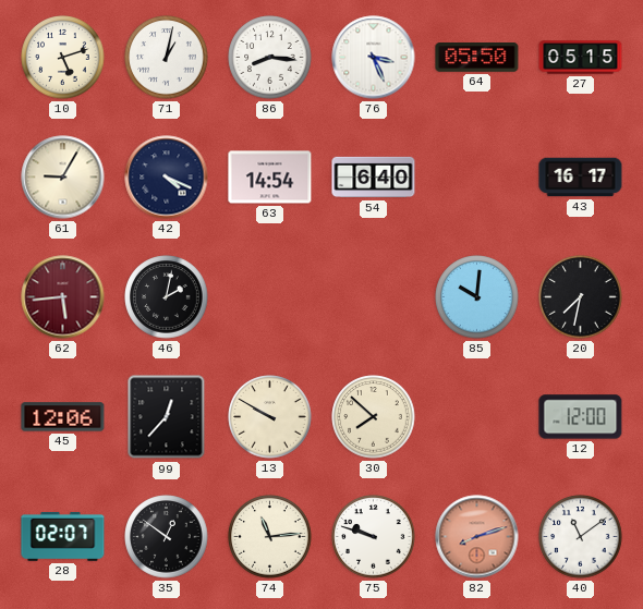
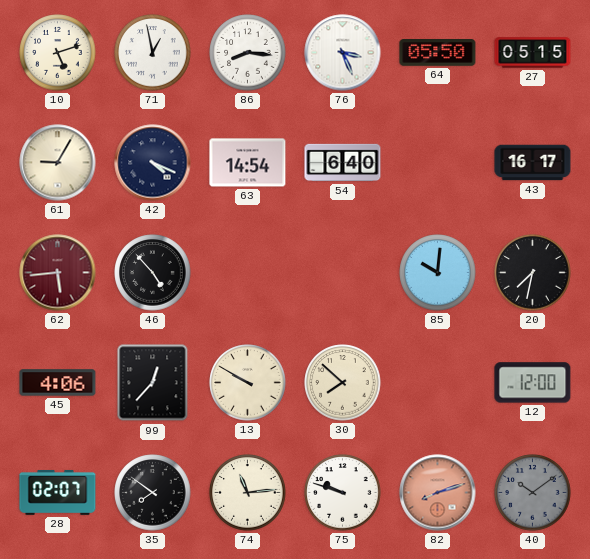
71: 1:02 -> 12:58
46: 2:02 -> 4:53
45: 12:06 -> 4:06
35: 12:51 -> 7:51
40: 11:09 -> 10:09
40 dial: white -> grey
